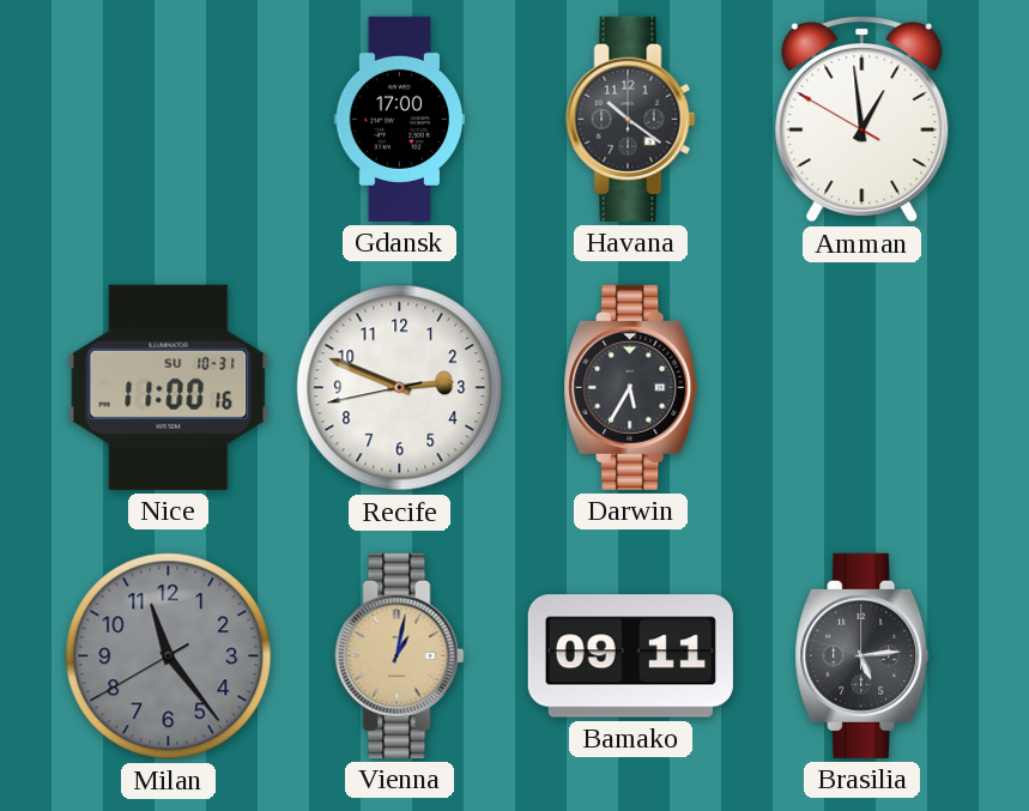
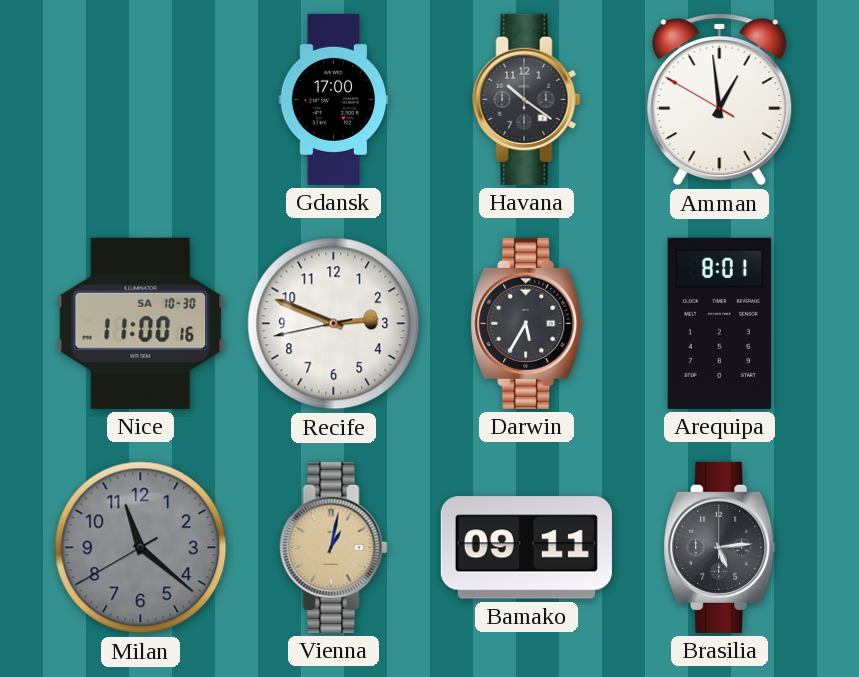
Nice date: SU 10-31 -> SA 10-30
Arequipa: none -> 8:01
Milan: 11:23 -> 11:21
